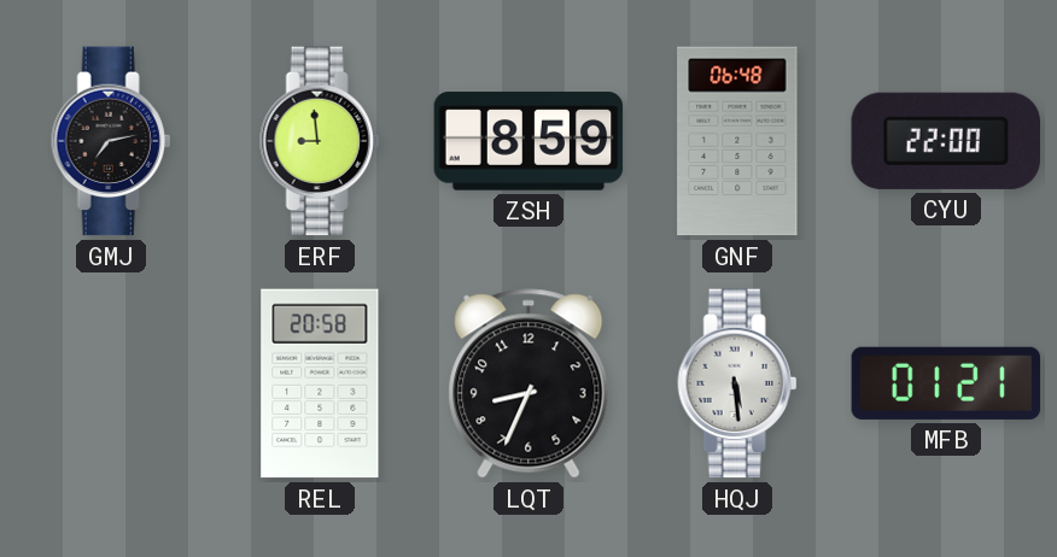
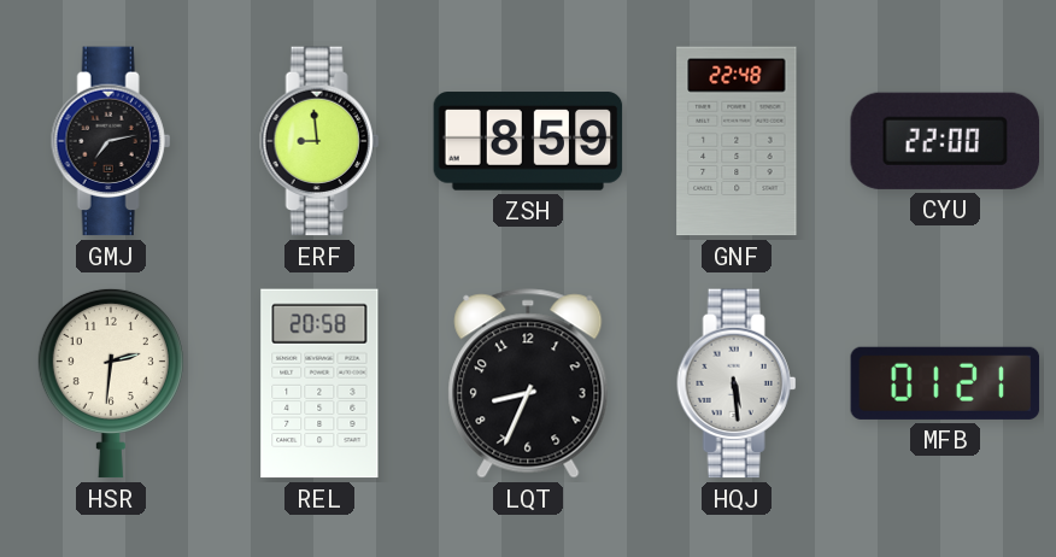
GNF: 06:48 -> 22:48
HSR: none -> 2:31
